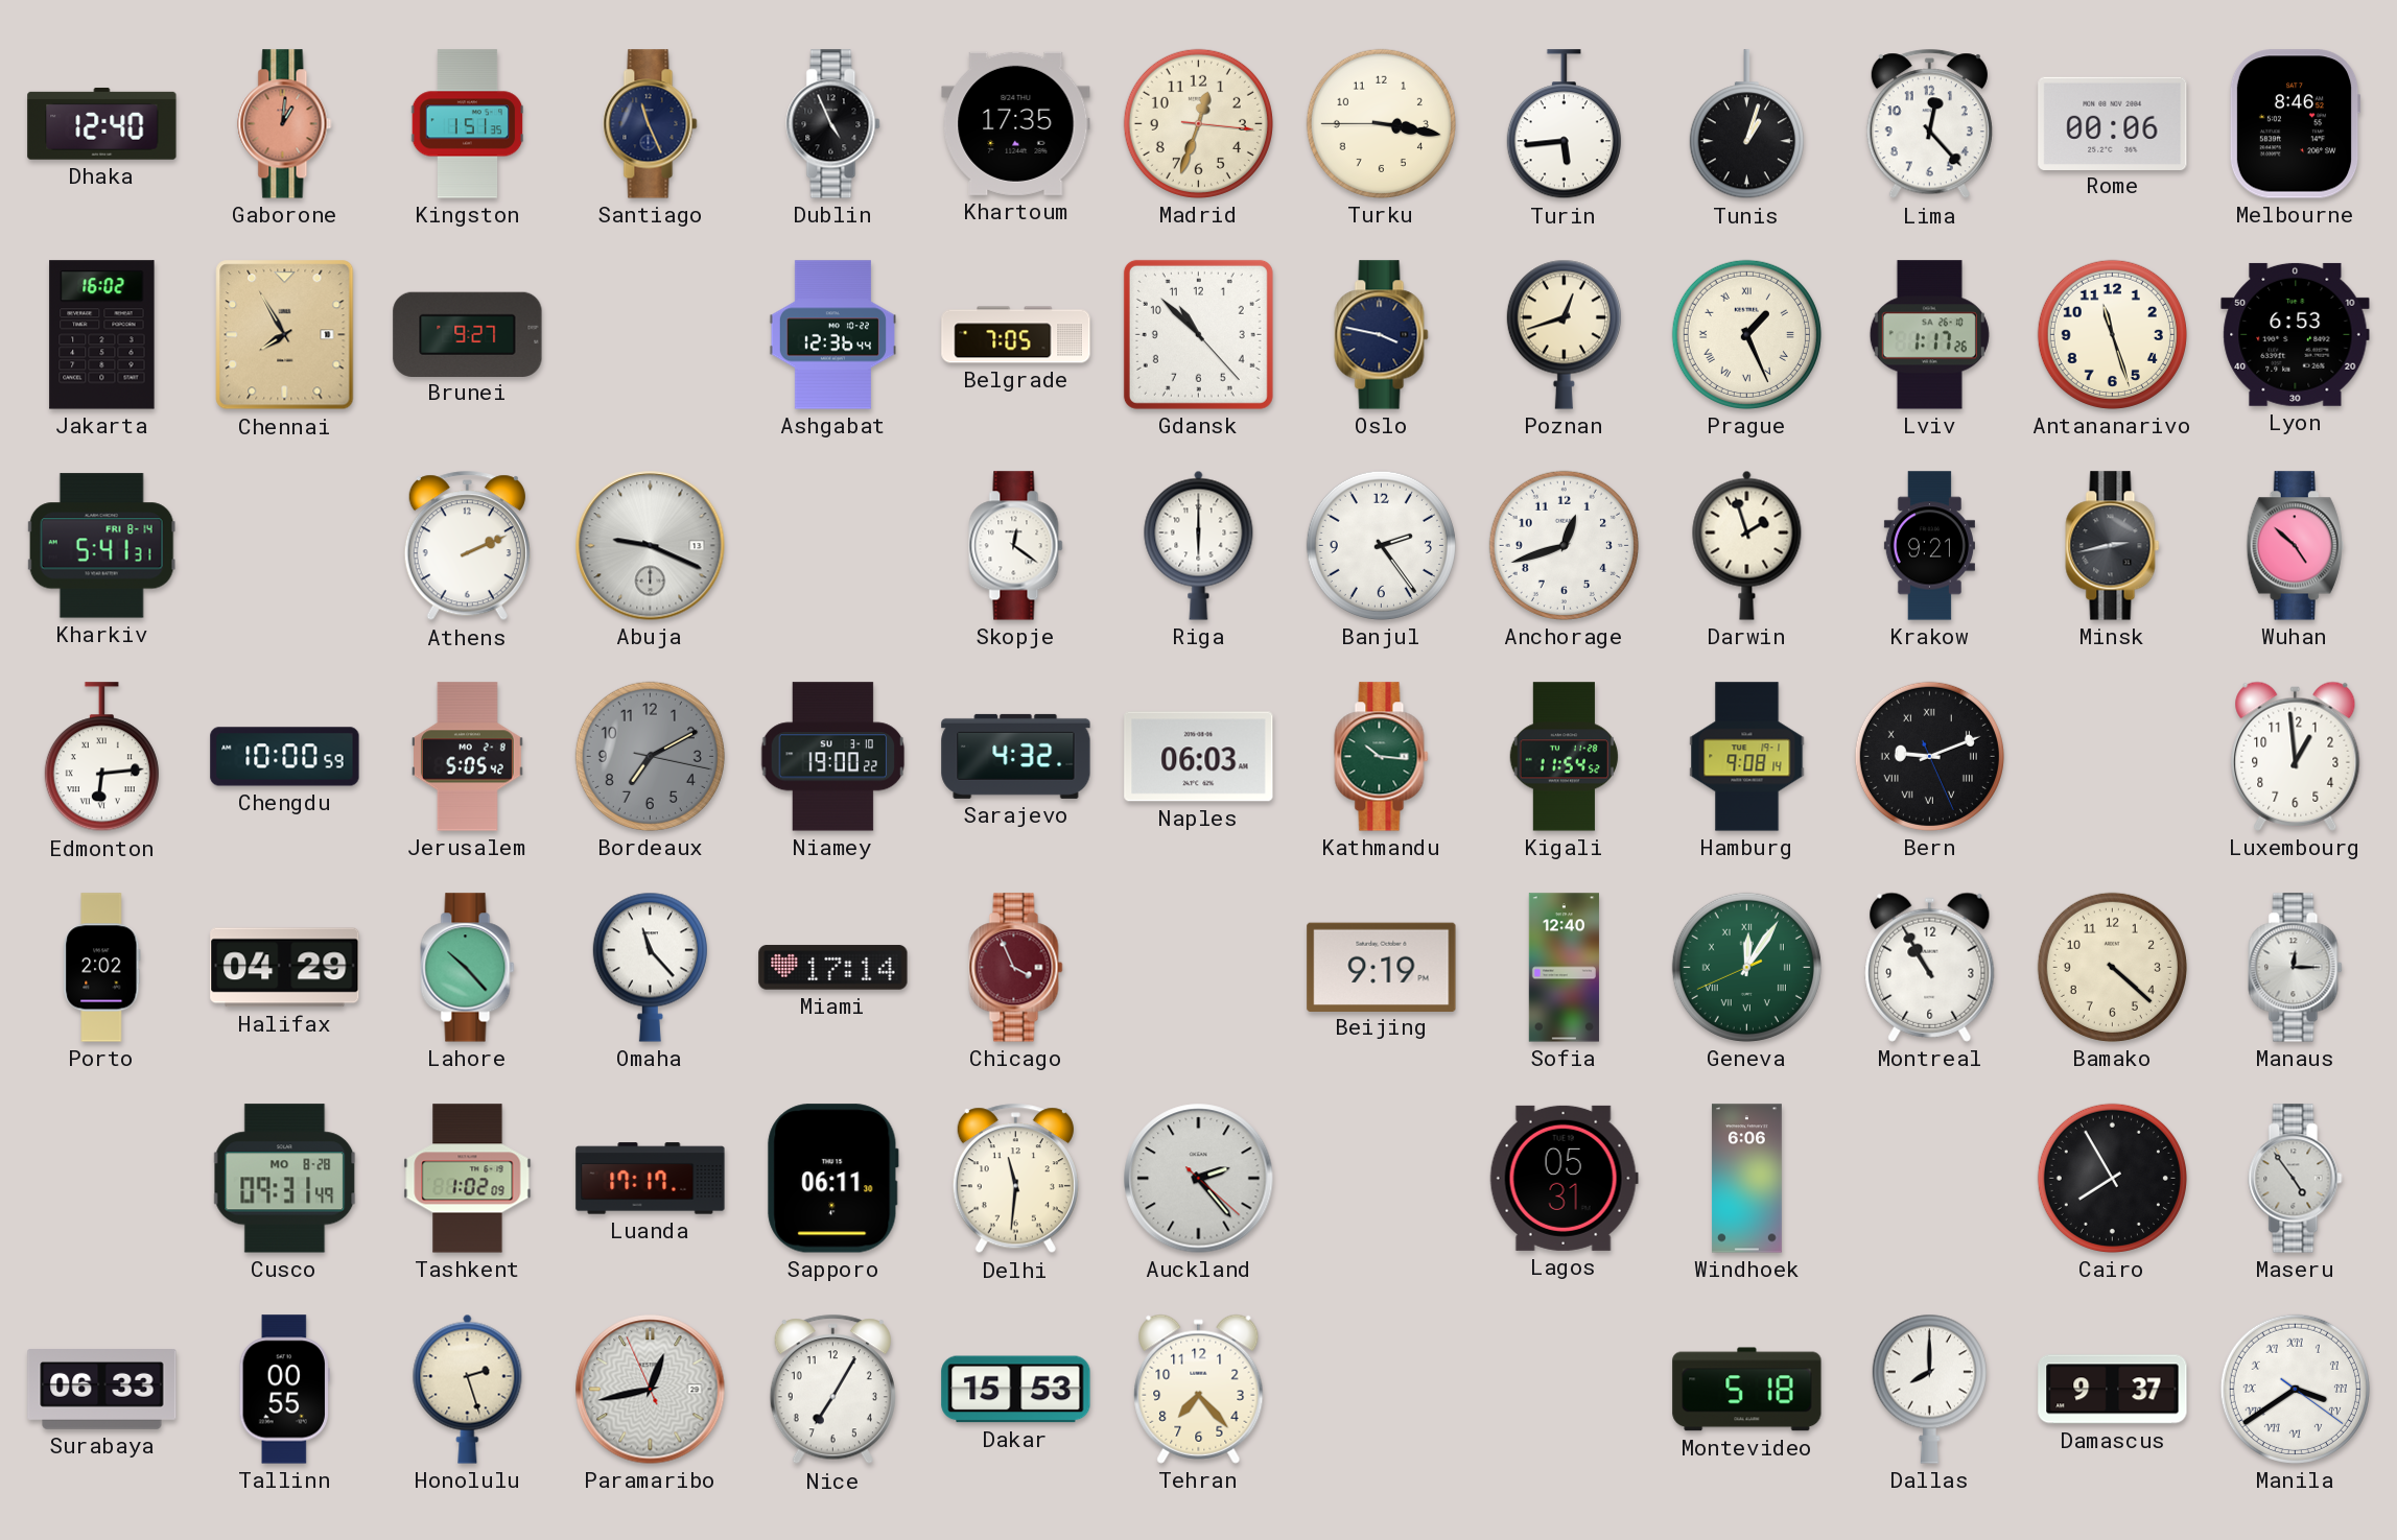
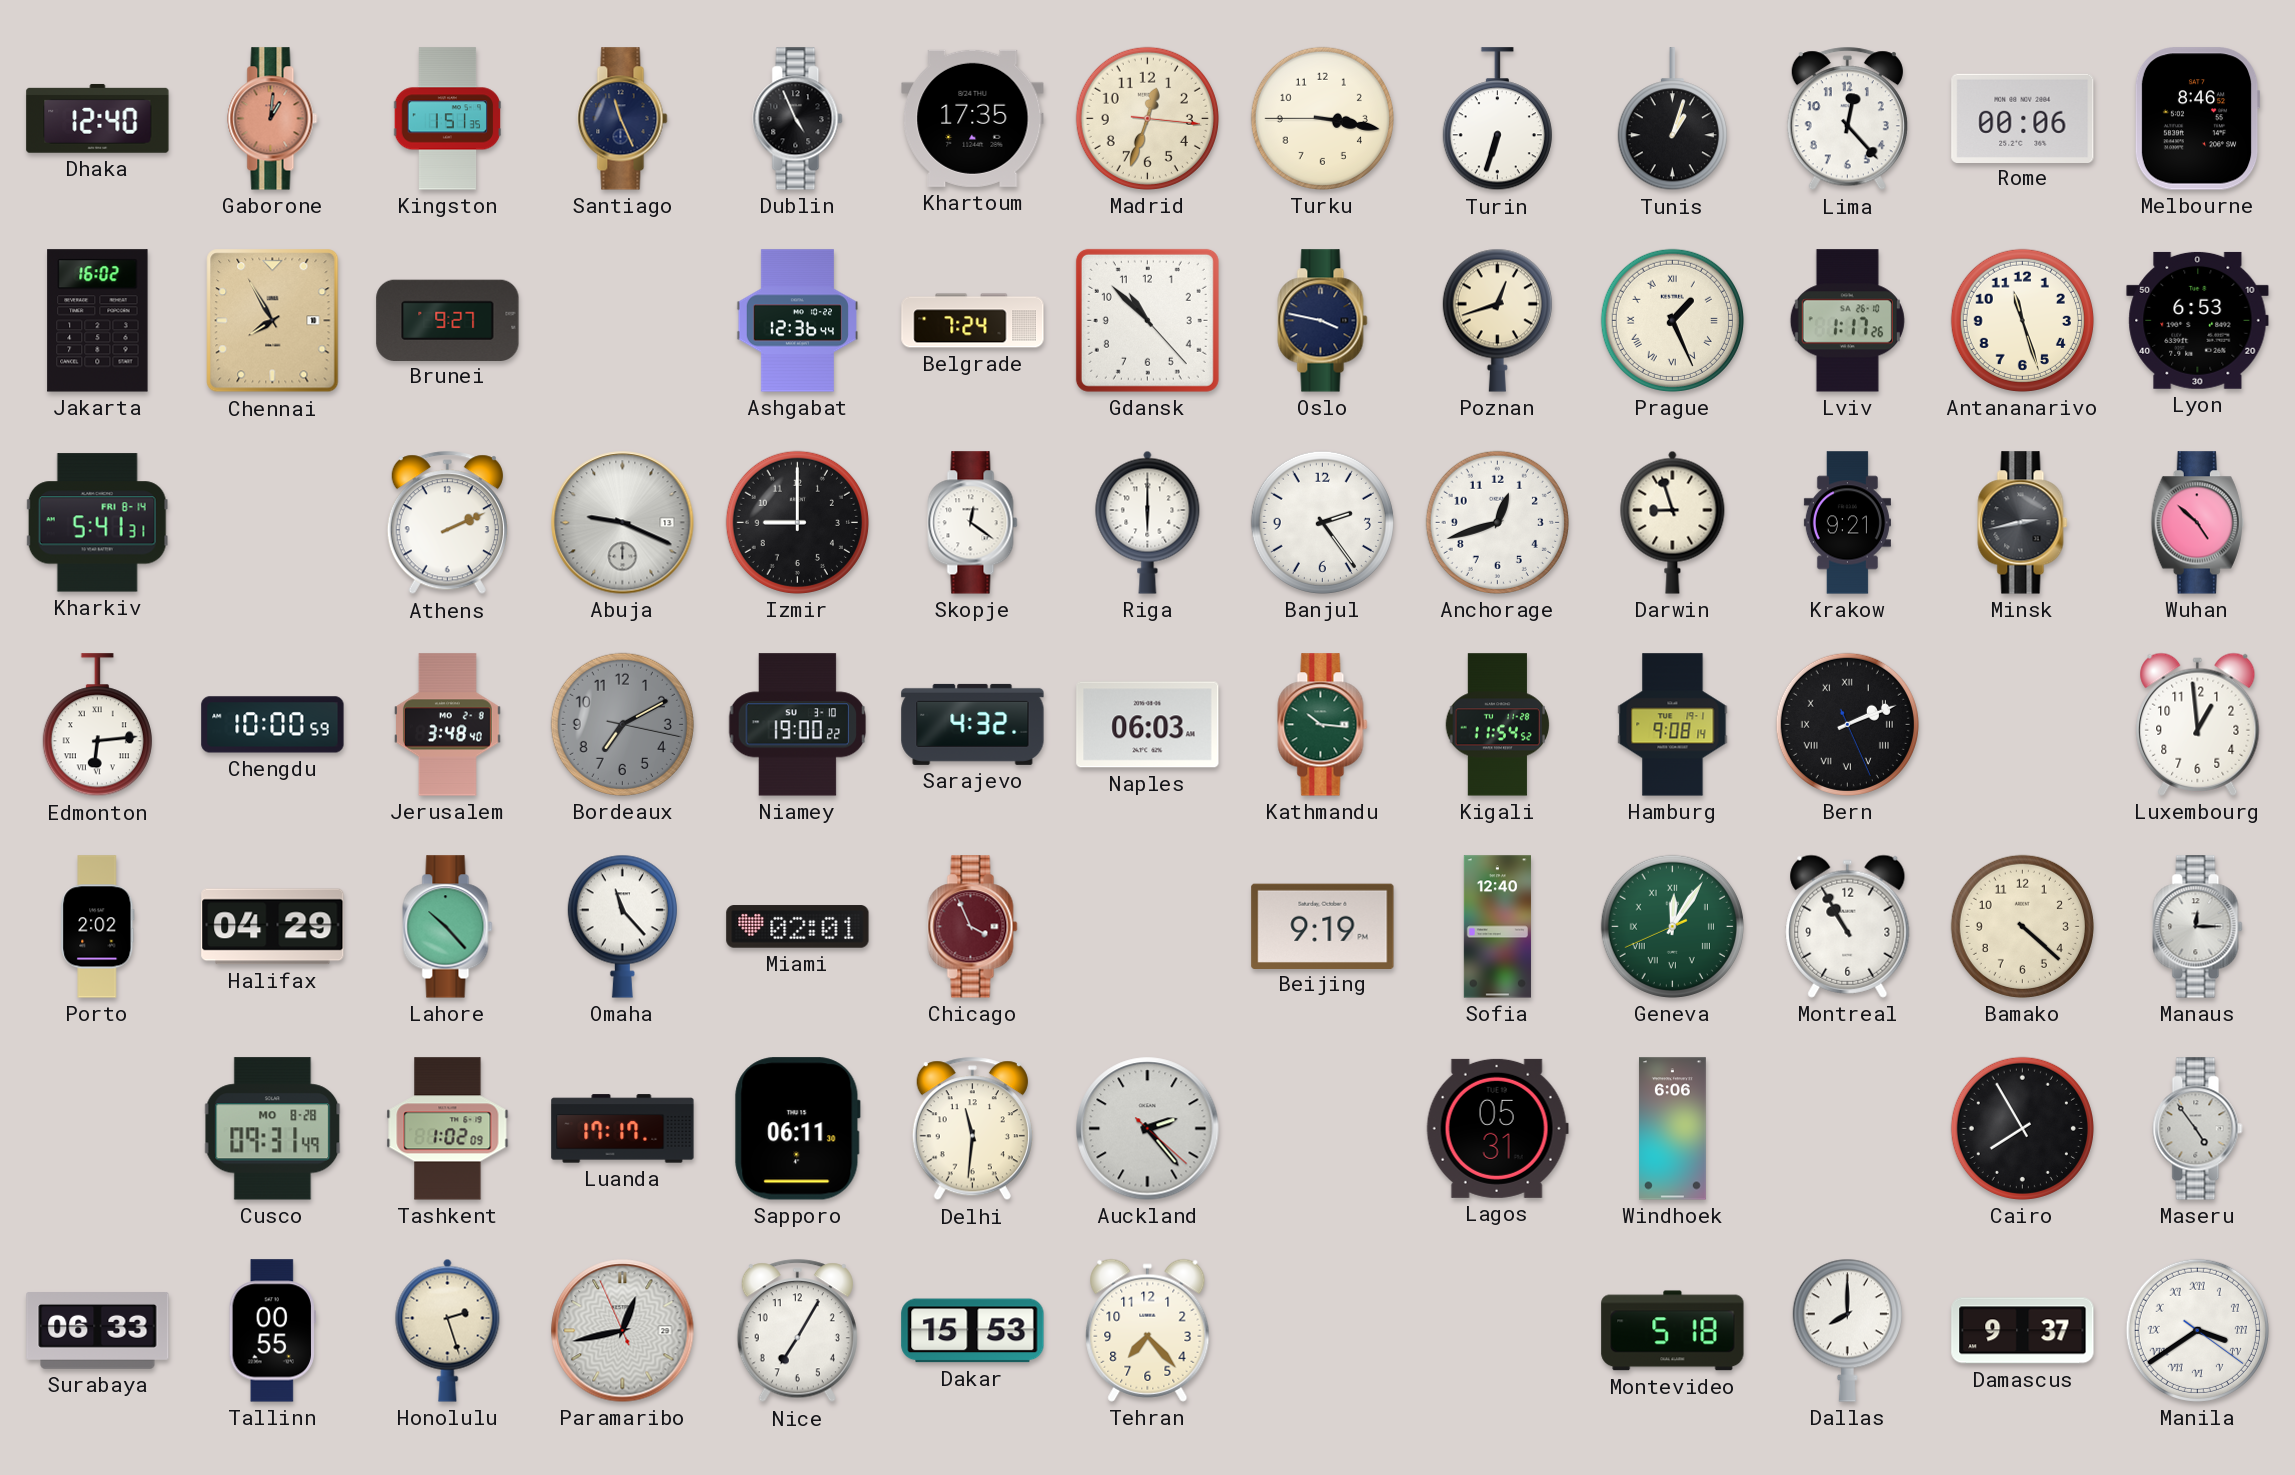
Turin: 5:44 -> 6:33
Belgrade: 7:05 -> 7:24
Izmir: none -> 9:00
Darwin: 1:57 -> 8:57
Jerusalem: 5:05 -> 3:48
Bern: 9:11 -> 2:11
Miami: 17:14 -> 02:01
